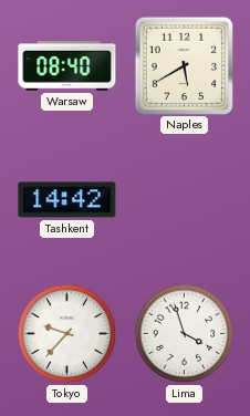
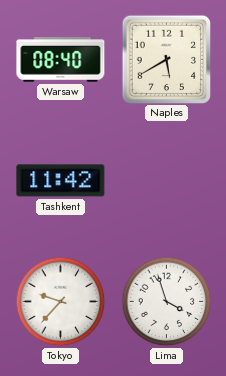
Tashkent: 14:42 -> 11:42
